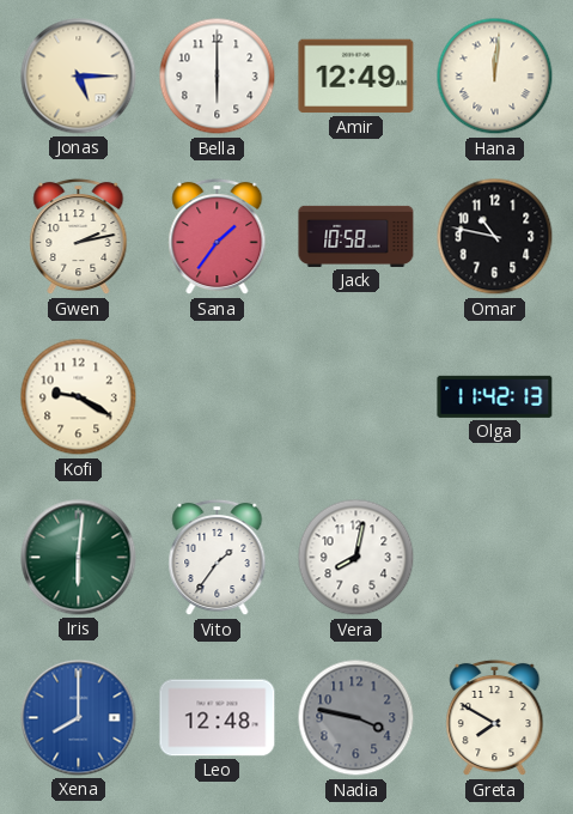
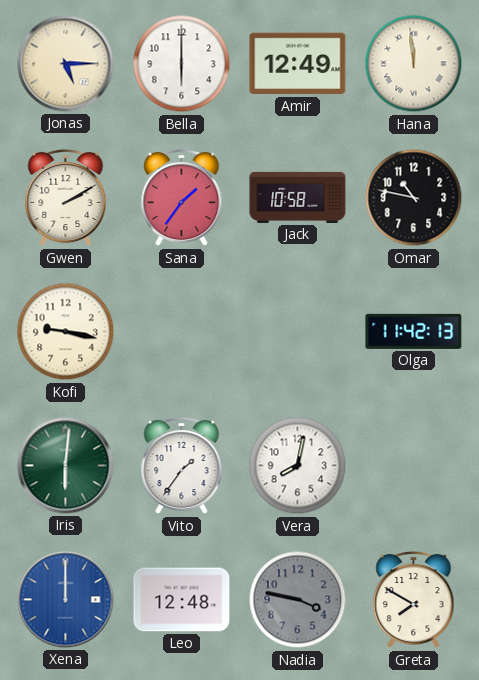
Hana: 12:01 -> 11:59
Gwen: 2:13 -> 2:10
Kofi: 9:20 -> 9:17
Xena: 8:00 -> 12:00
